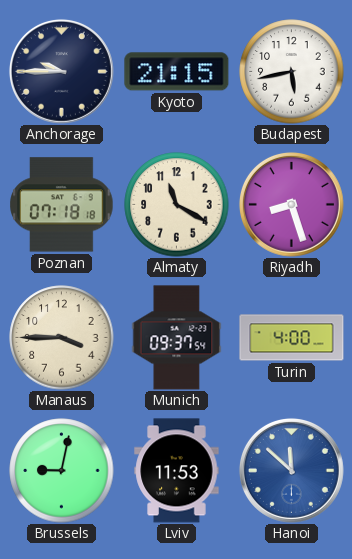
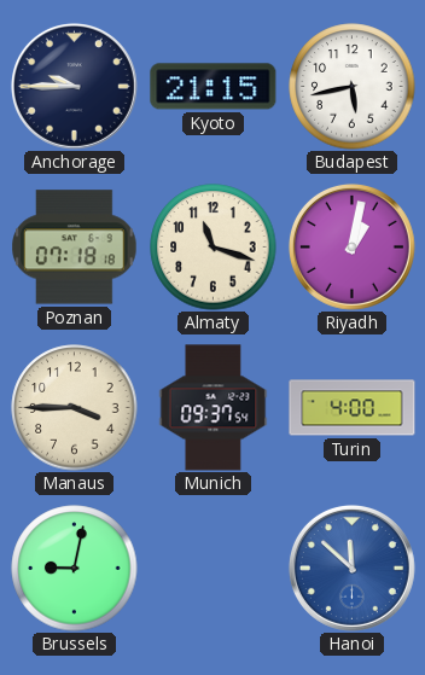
Almaty: 11:20 -> 11:18
Riyadh: 8:27 -> 1:02
Lviv: 11:53 -> none
